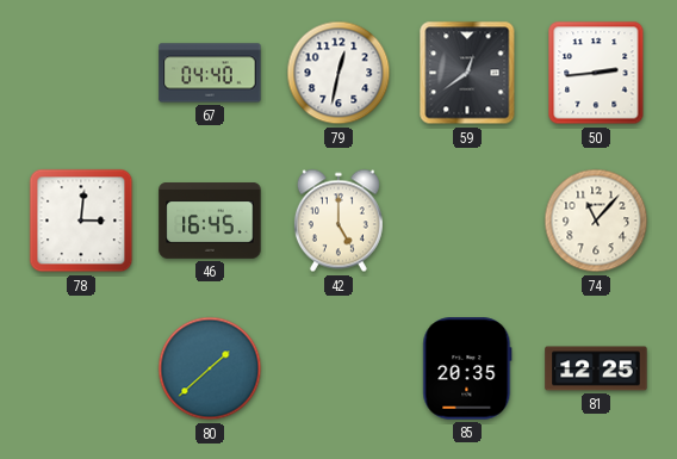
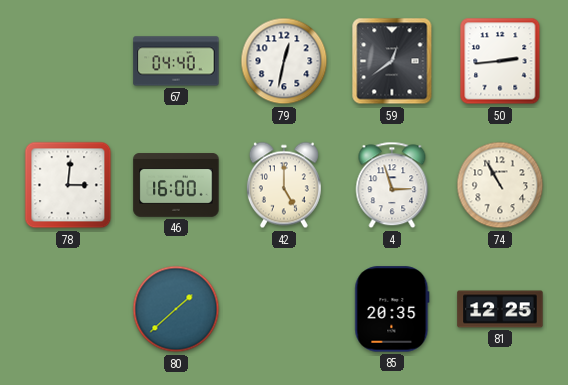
46: 16:45 -> 16:00
4: none -> 2:57
74: 11:07 -> 10:55
